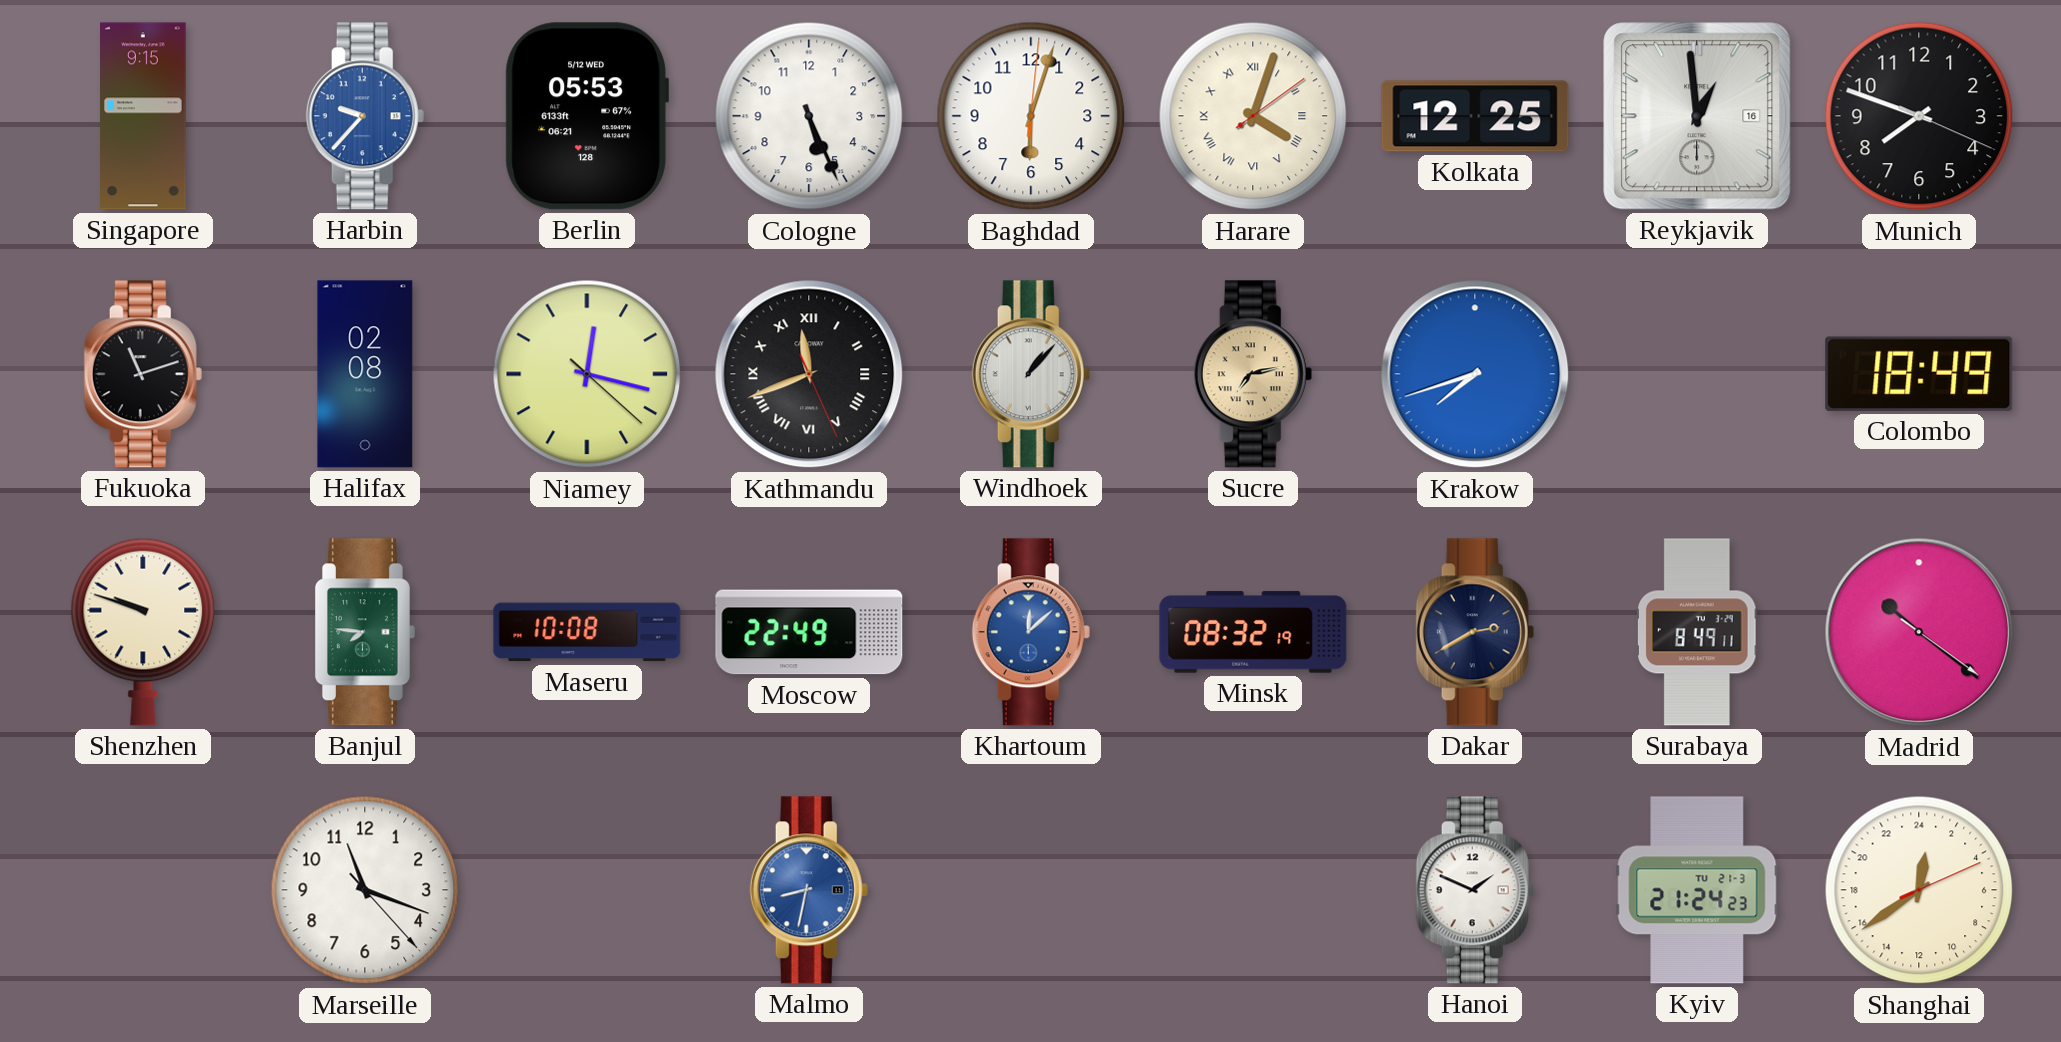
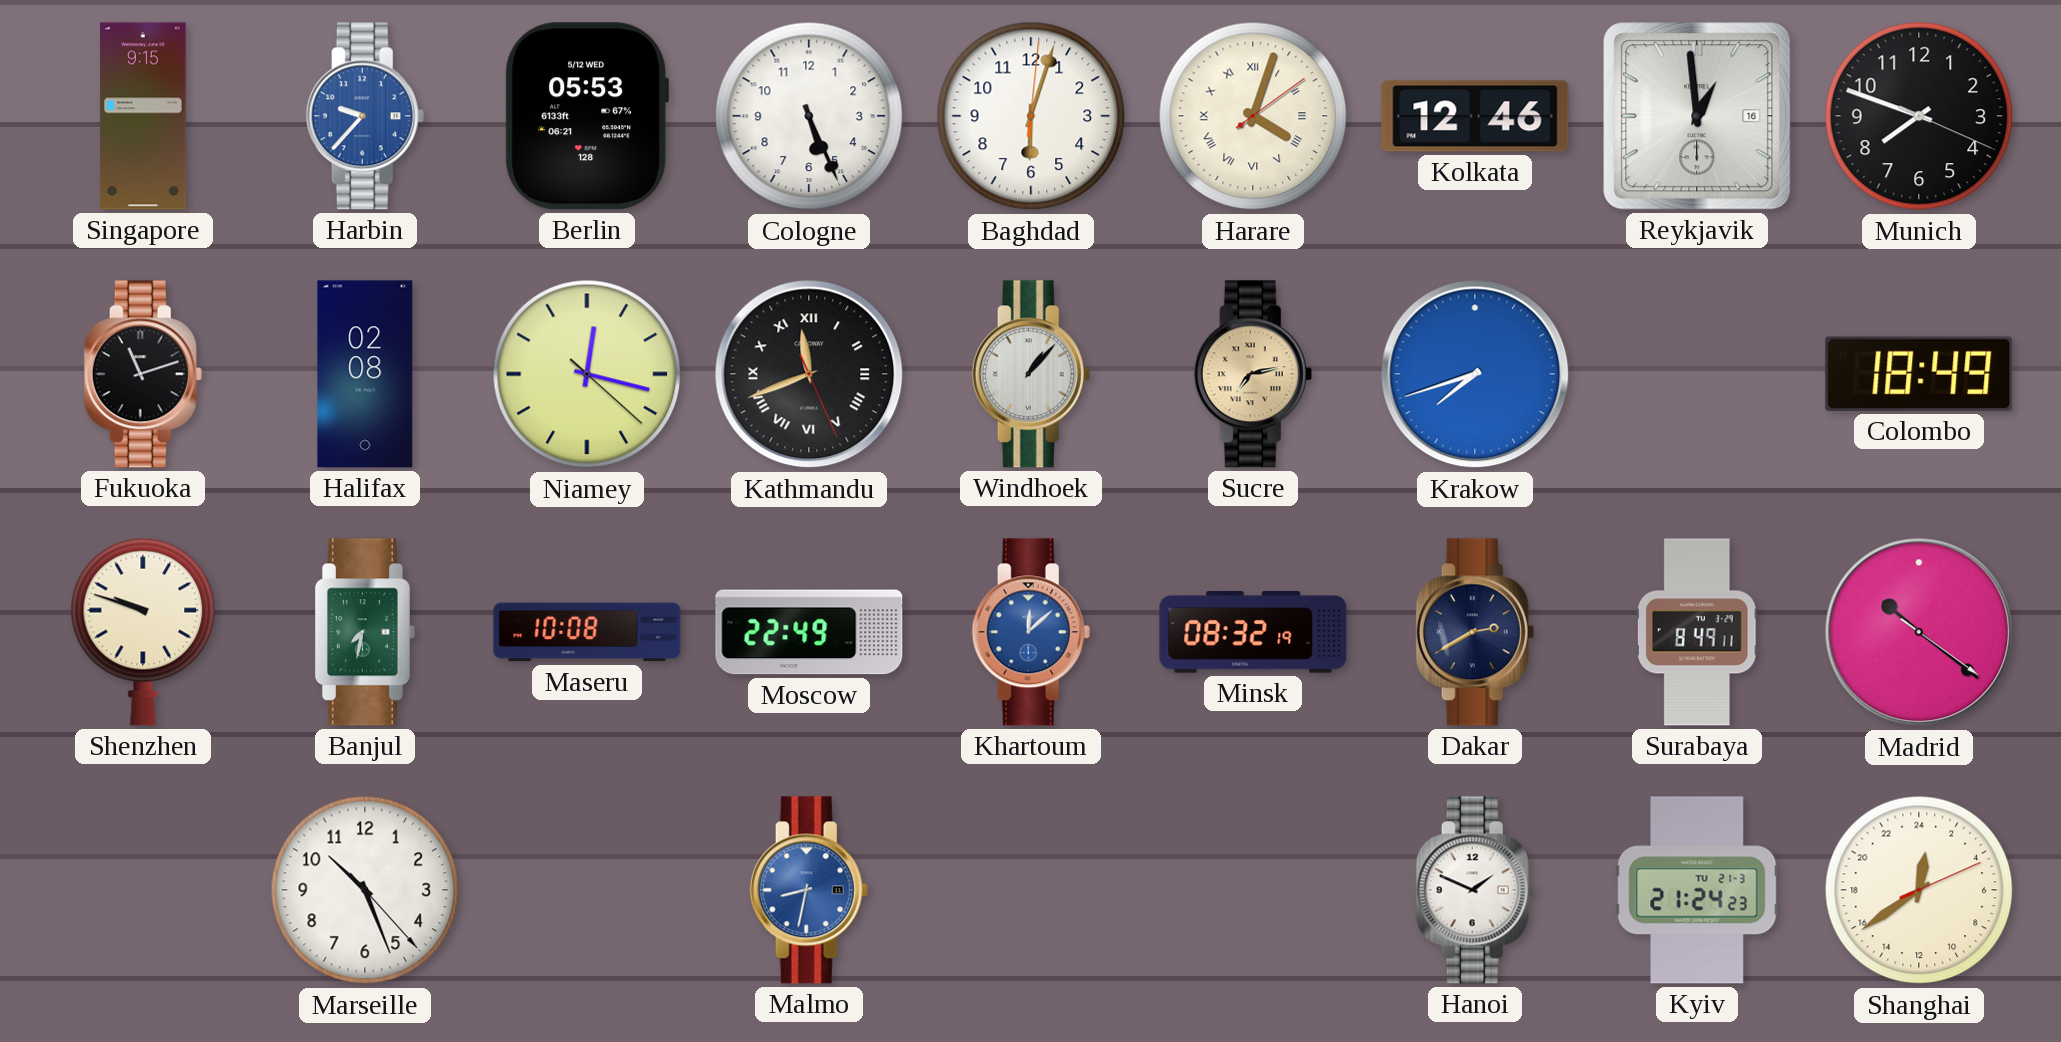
Kolkata: 12:25 -> 12:46
Banjul: 7:46 -> 7:32
Marseille: 11:18 -> 10:26
